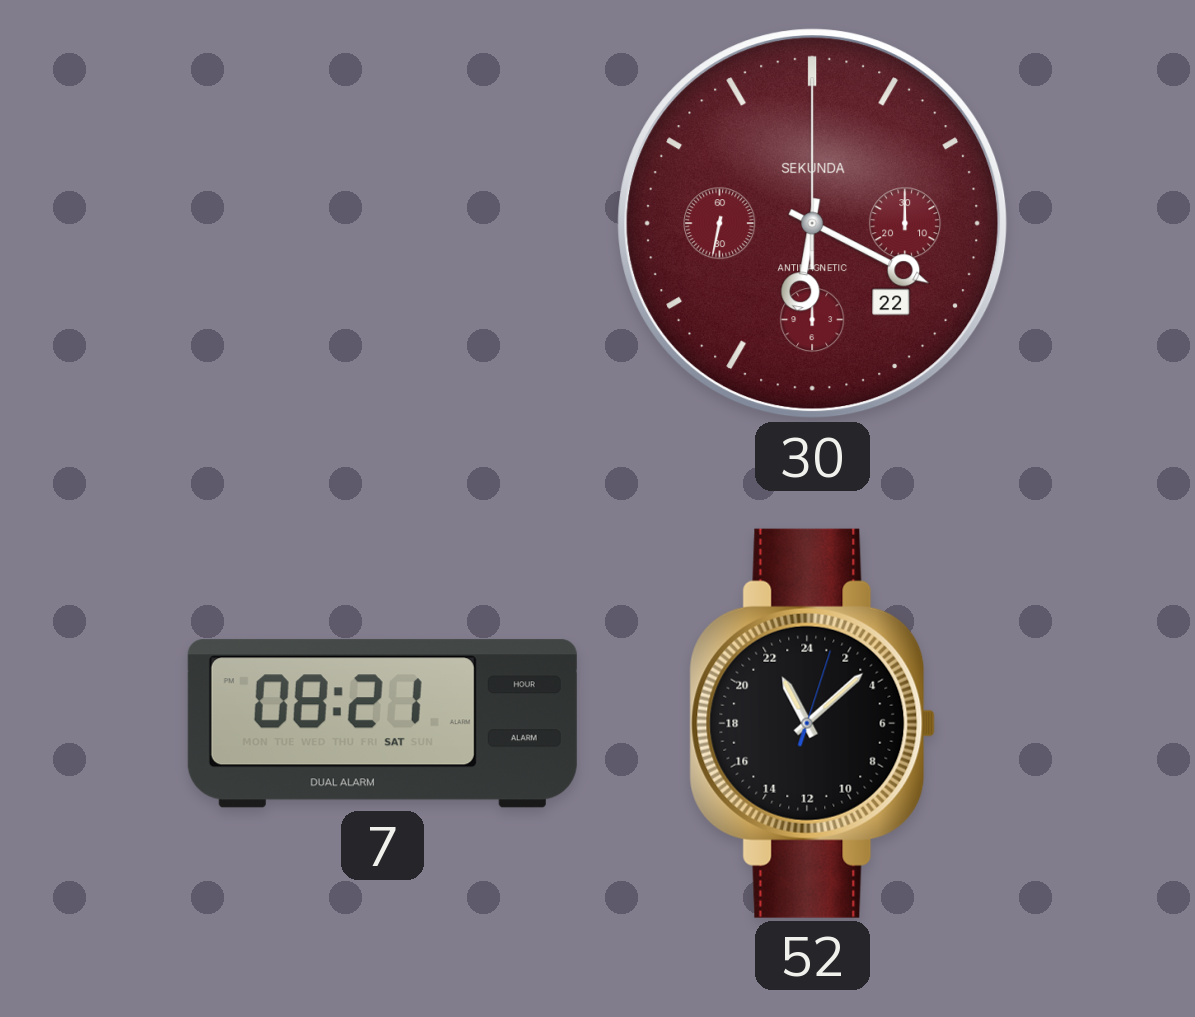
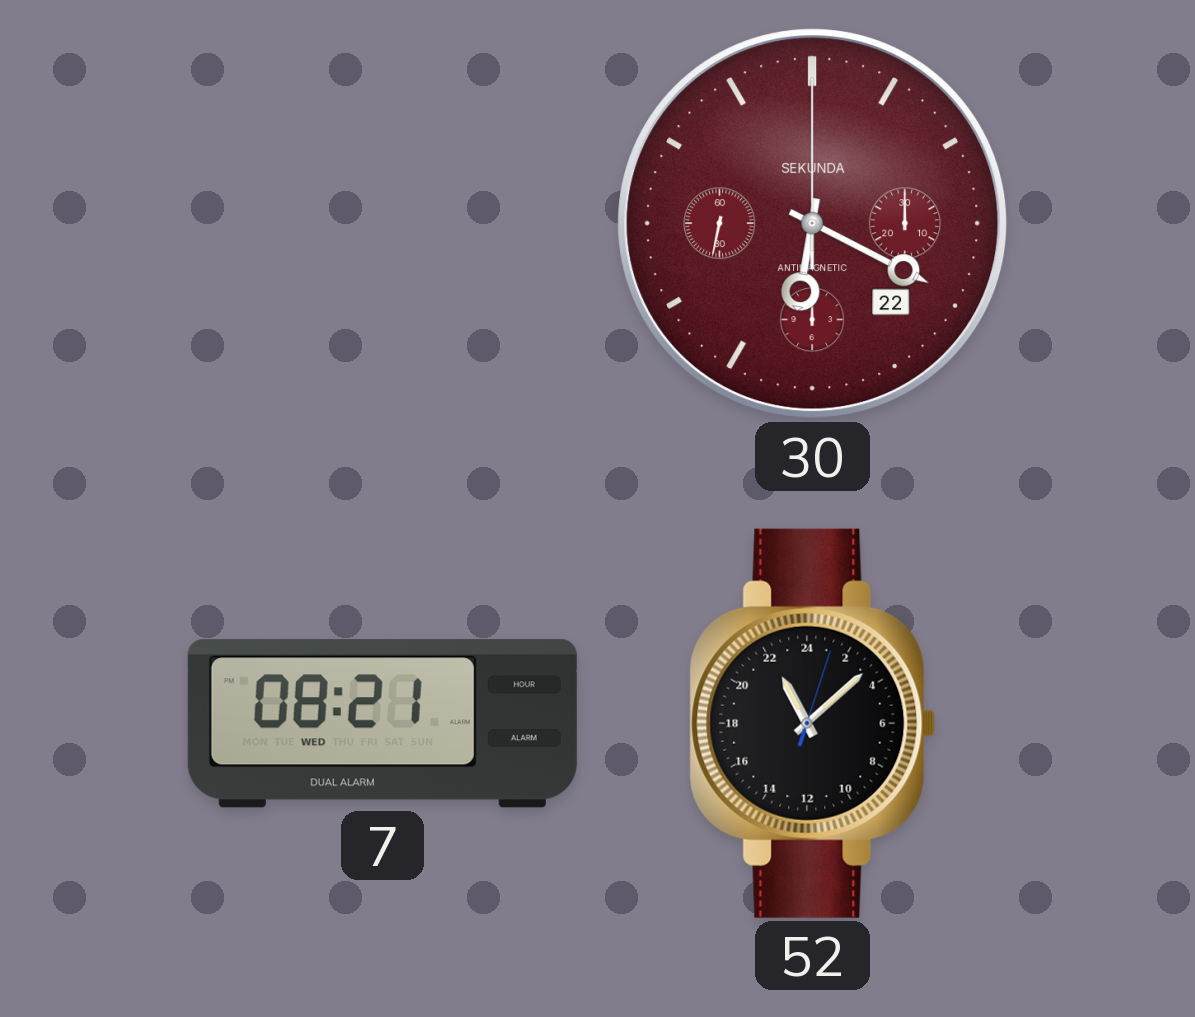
7 date: SAT -> WED
